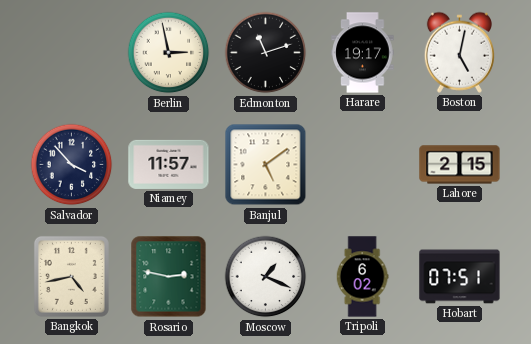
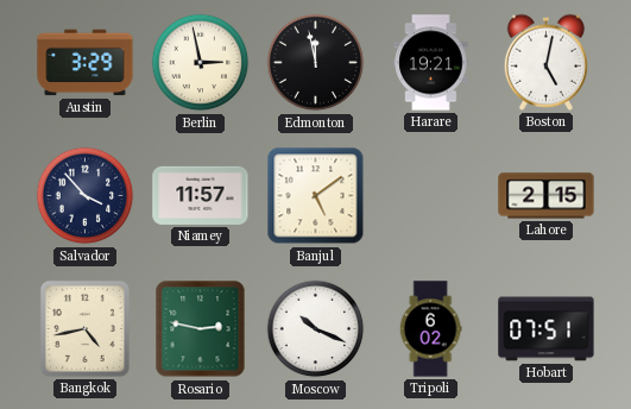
Austin: none -> 3:29
Edmonton: 11:12 -> 11:58
Harare: 19:17 -> 19:21
Moscow: 1:19 -> 10:19
